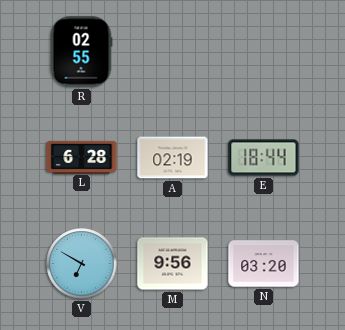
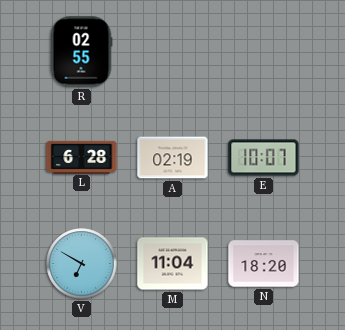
E: 18:44 -> 10:07
M: 9:56 -> 11:04
N: 03:20 -> 18:20
